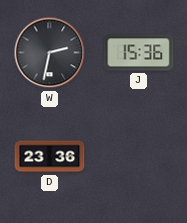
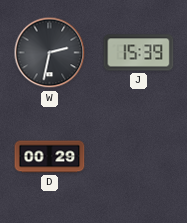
J: 15:36 -> 15:39
D: 23:36 -> 00:29
